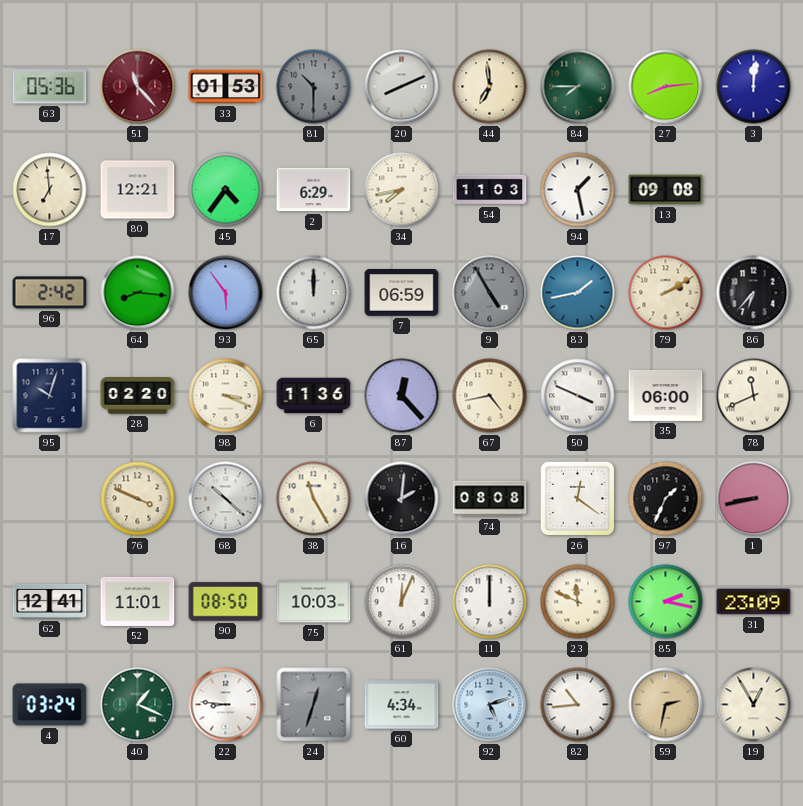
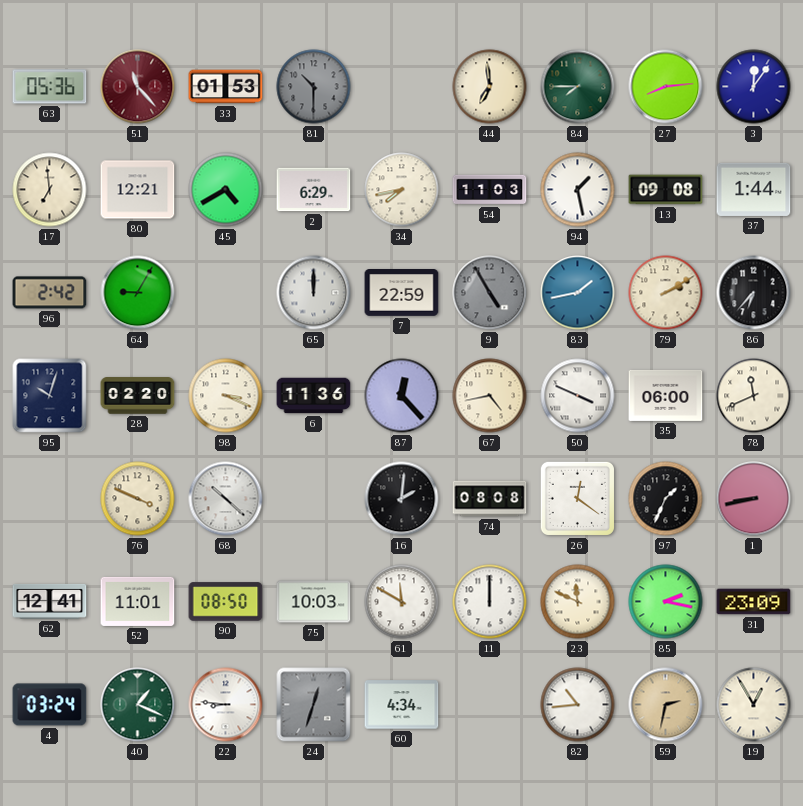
20: 8:11 -> none
3: 12:01 -> 12:06
45: 4:36 -> 4:40
37: none -> 1:44
64: 8:16 -> 9:05
93: 5:54 -> none
7: 06:59 -> 22:59
38: 11:25 -> none
61: 12:04 -> 11:50
92: 5:12 -> none
